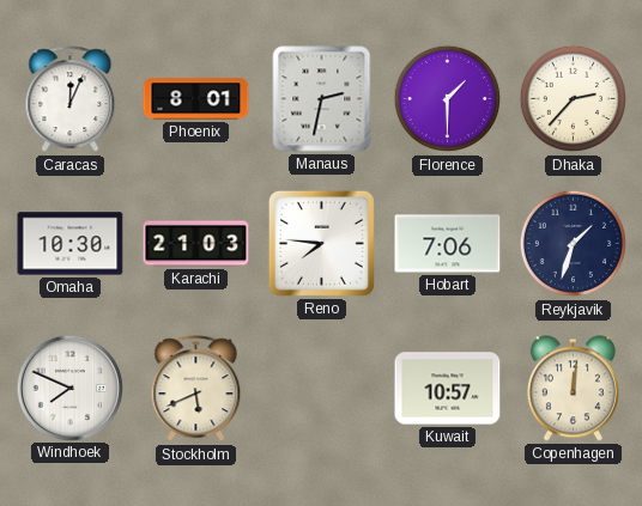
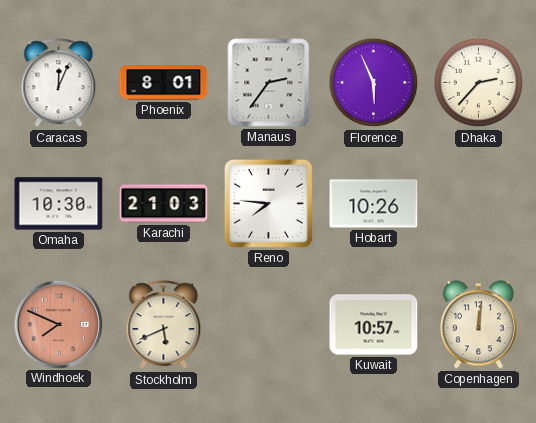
Manaus: 2:32 -> 2:36
Florence: 1:30 -> 5:56
Hobart: 7:06 -> 10:26
Reykjavik: 1:33 -> none
Windhoek dial: white -> salmon
